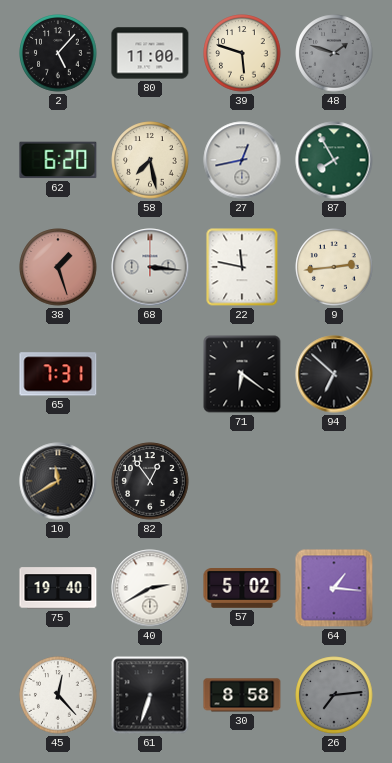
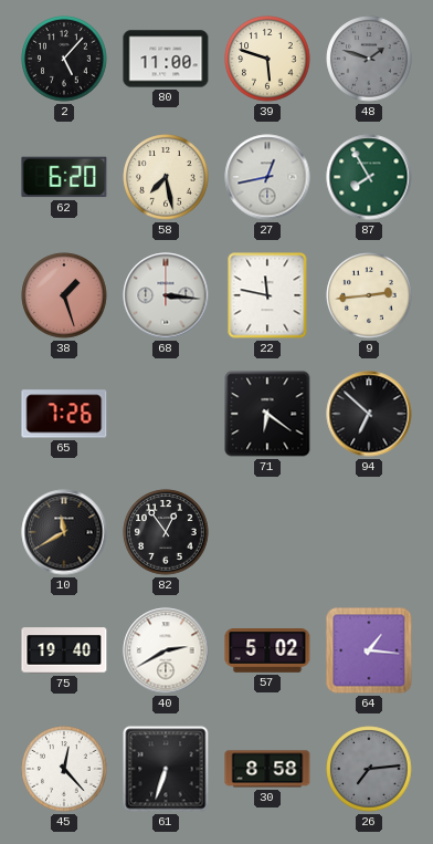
65: 7:31 -> 7:26
